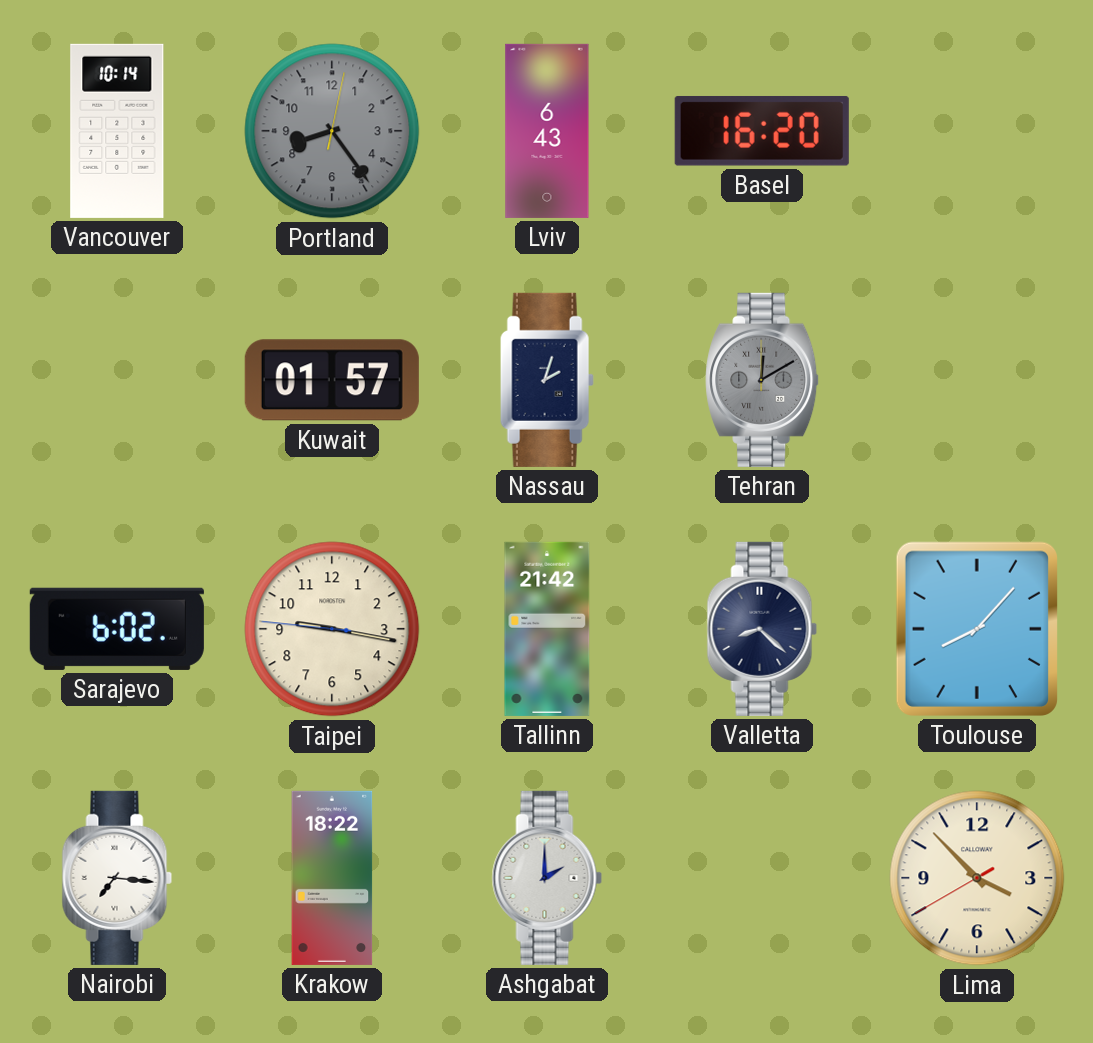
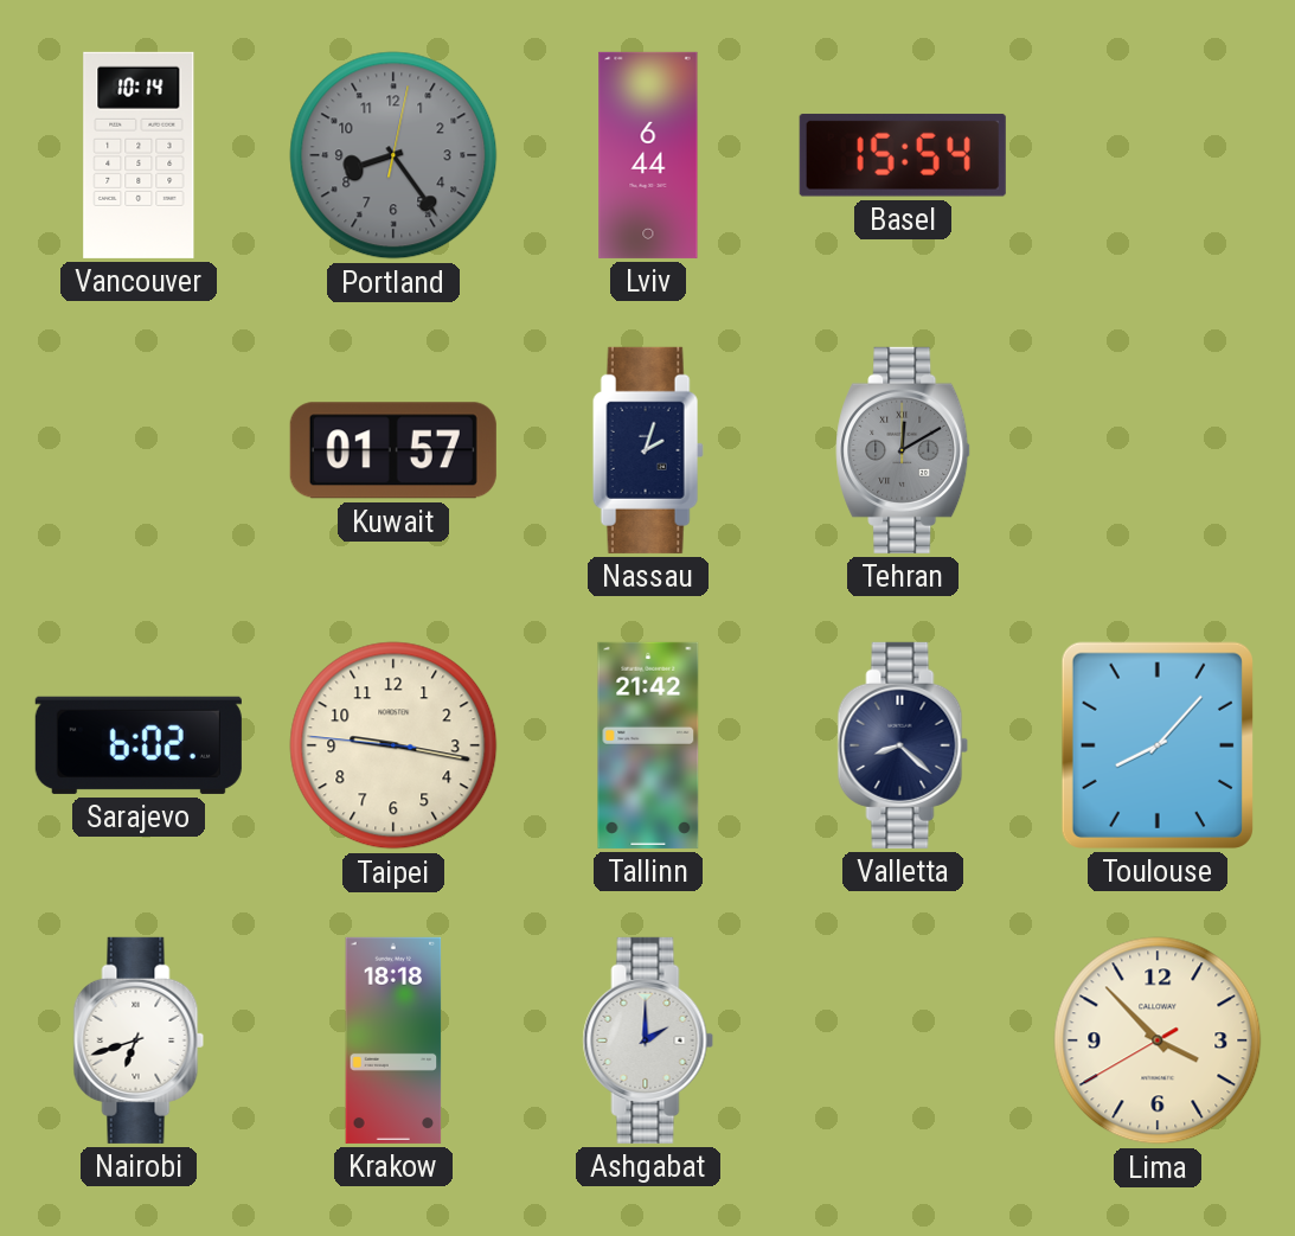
Lviv: 6:43 -> 6:44
Basel: 16:20 -> 15:54
Nairobi: 7:16 -> 6:42
Krakow: 18:22 -> 18:18
